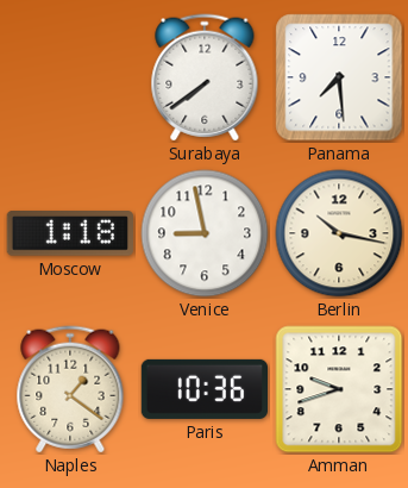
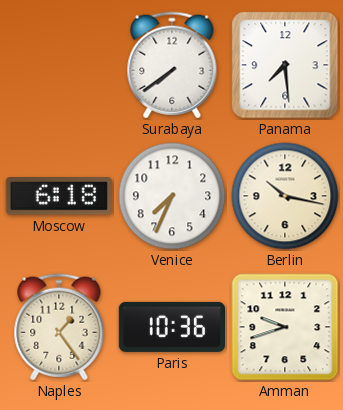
Moscow: 1:18 -> 6:18
Venice: 8:58 -> 7:34
Naples: 1:21 -> 1:24
